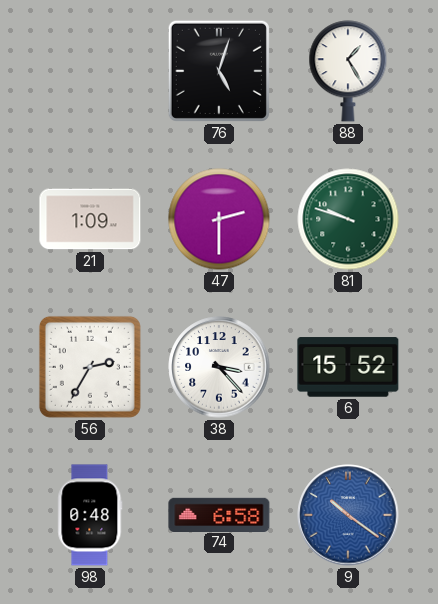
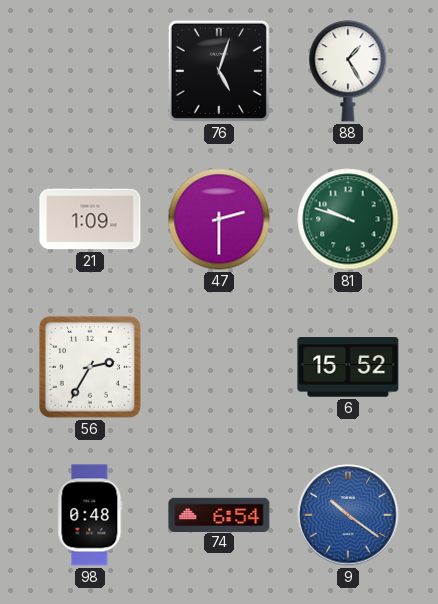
38: 3:23 -> none
74: 6:58 -> 6:54
